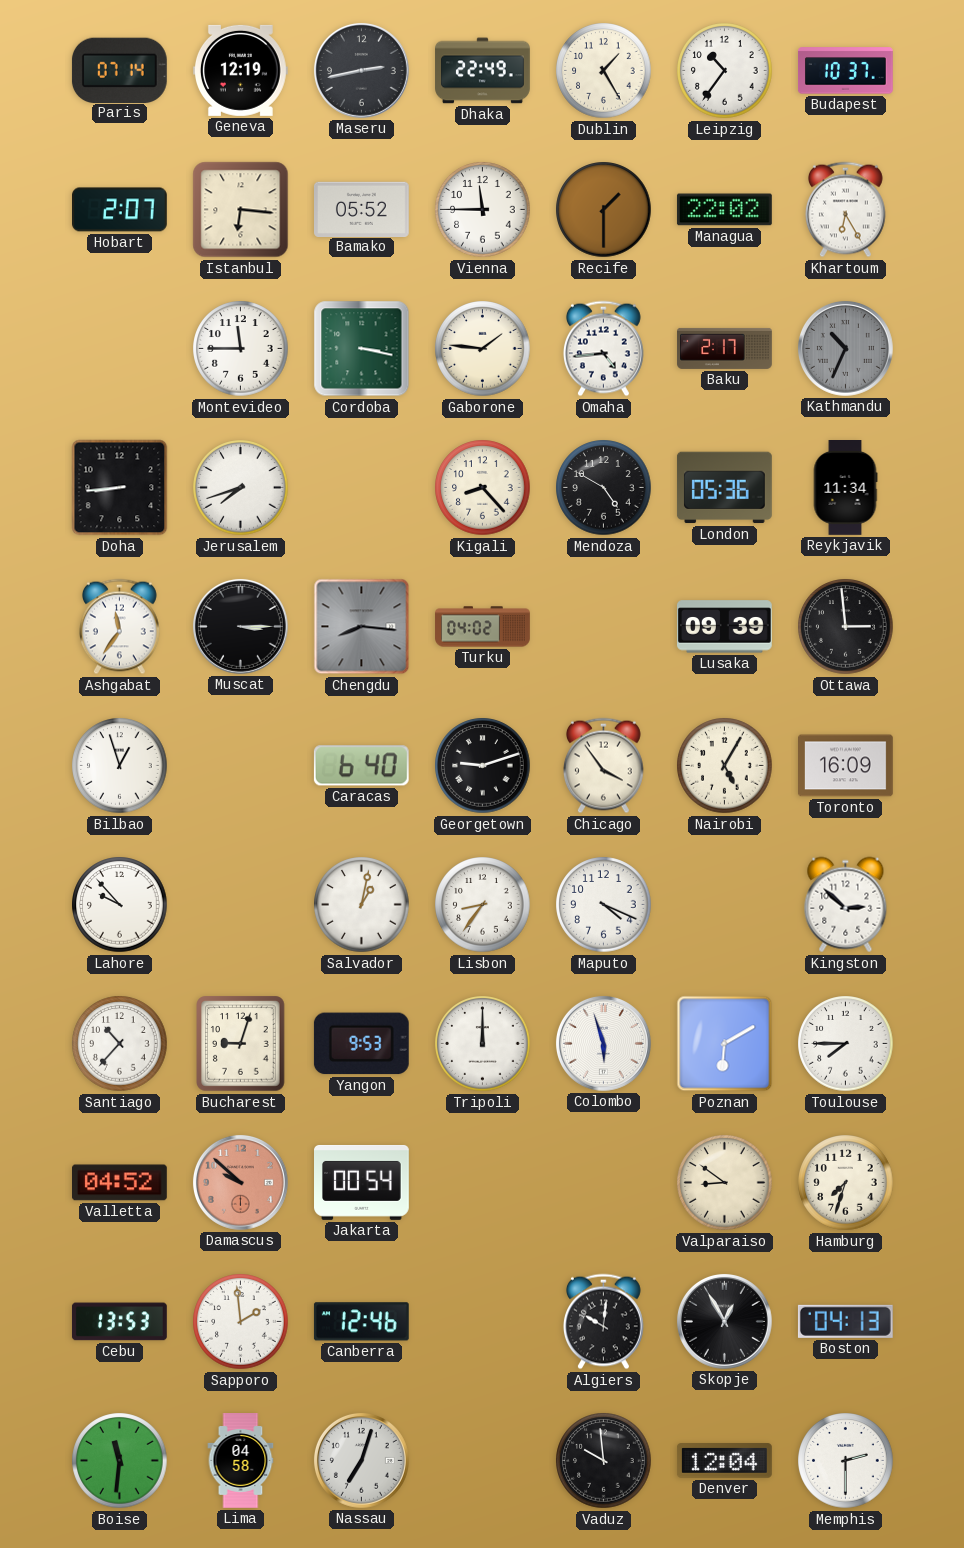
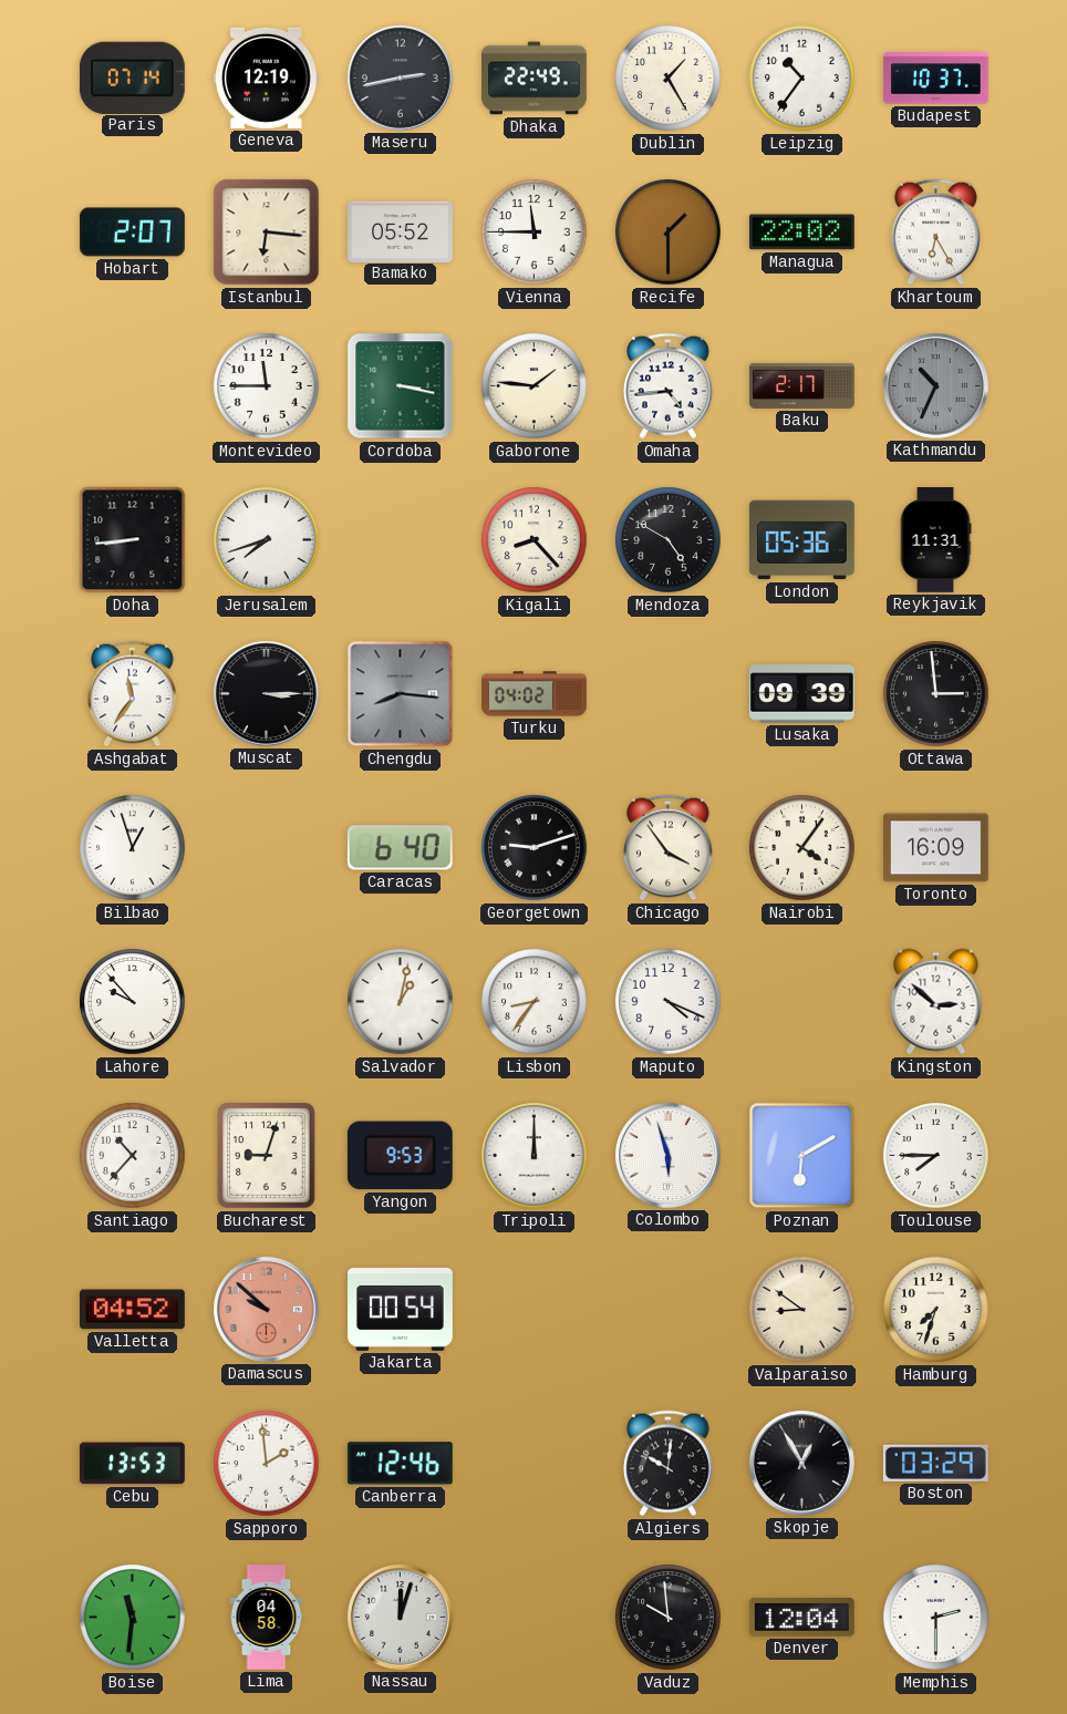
Reykjavik: 11:34 -> 11:31
Nairobi: 5:05 -> 4:06
Boston: 04:13 -> 03:29
Nassau: 7:03 -> 12:03
